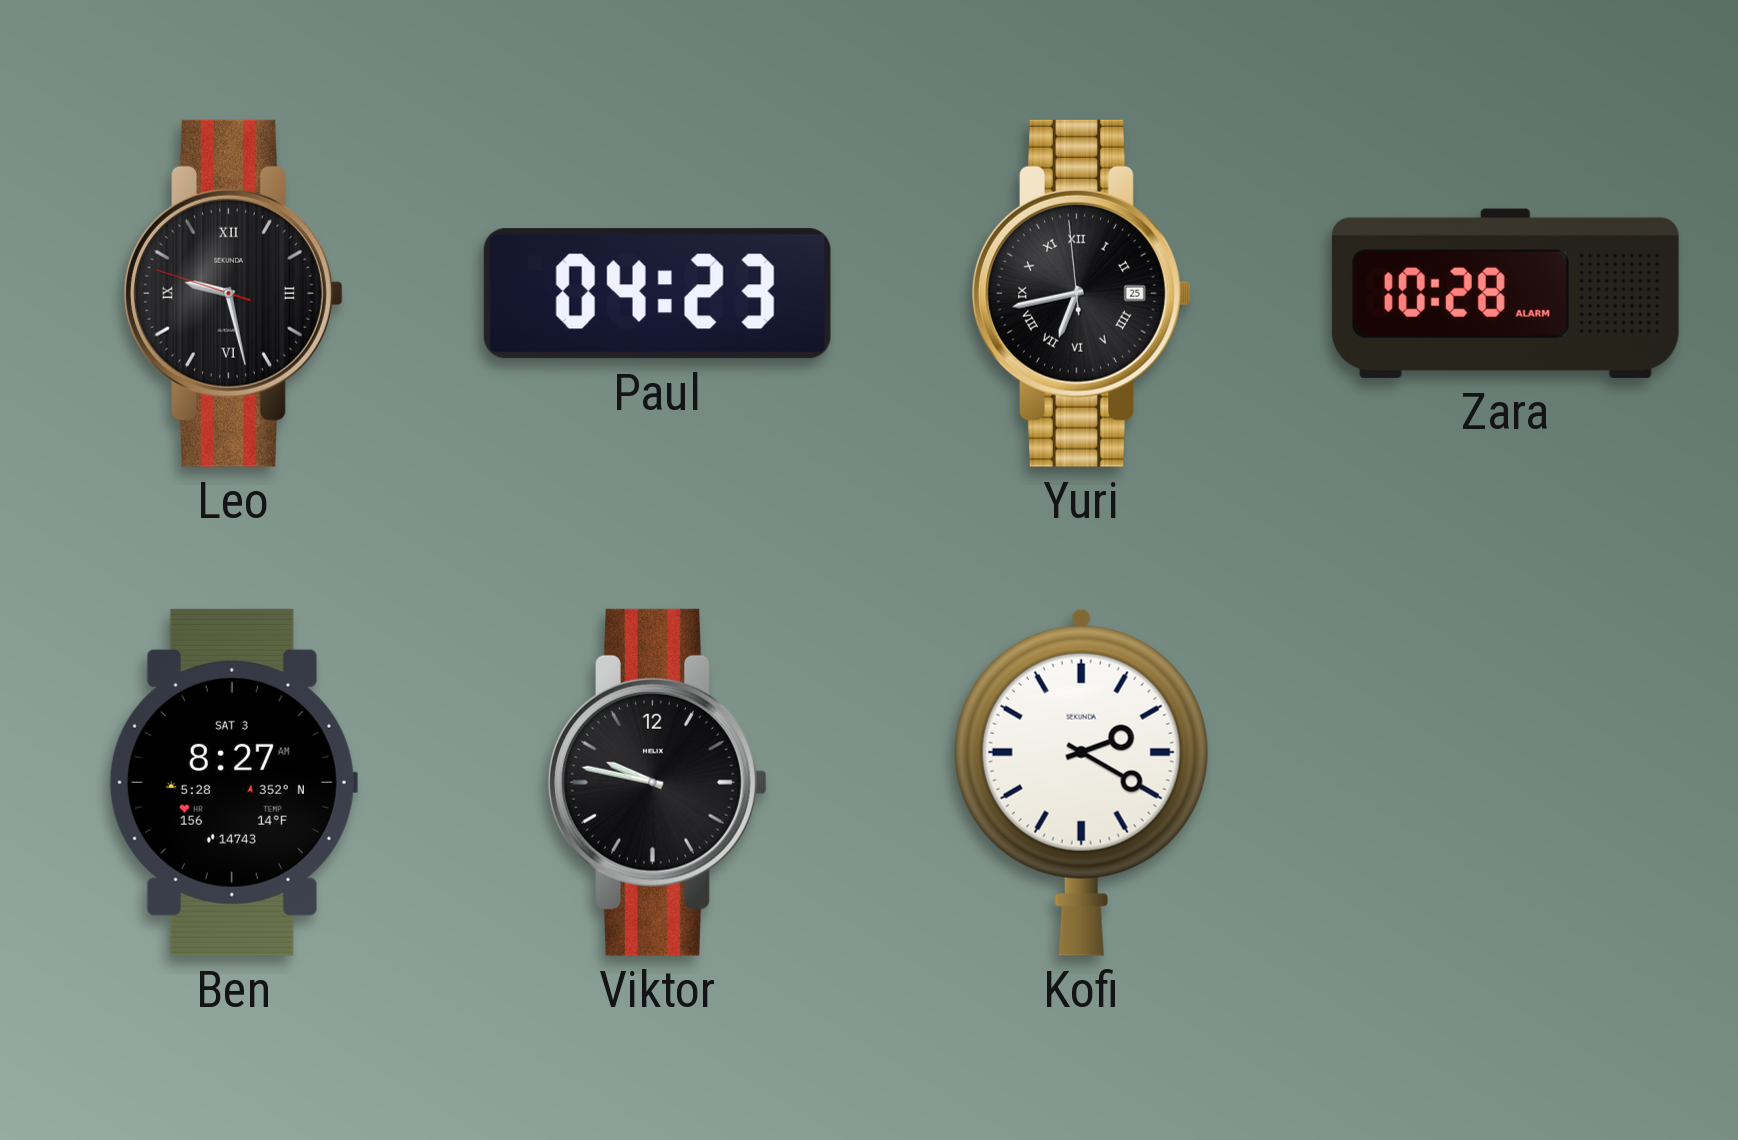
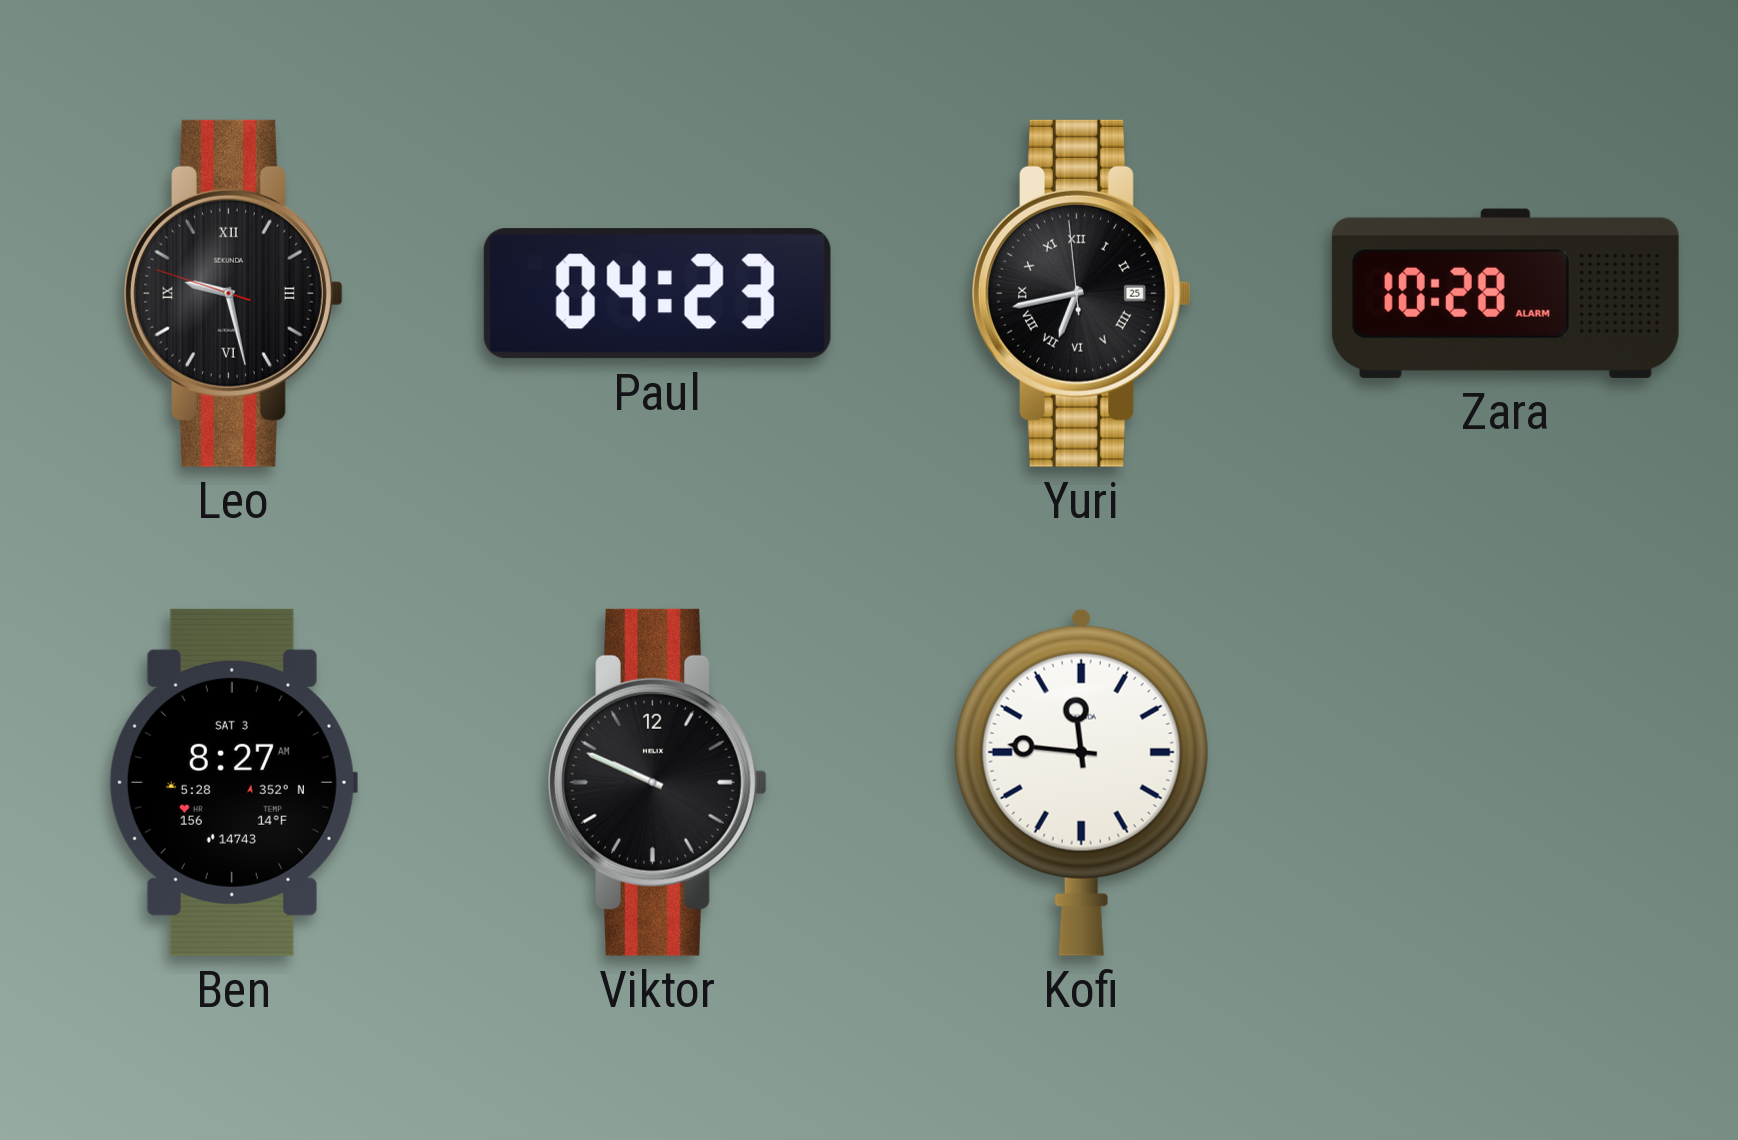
Viktor: 9:47 -> 9:49
Kofi: 2:20 -> 11:46
